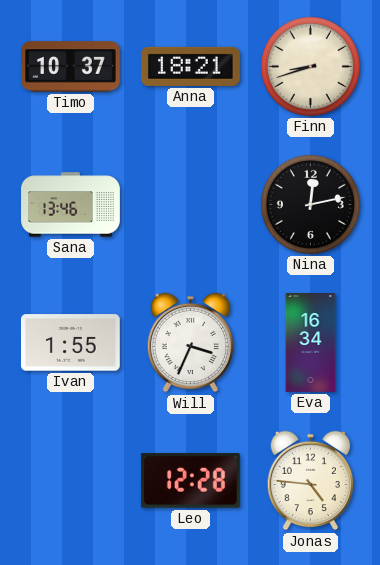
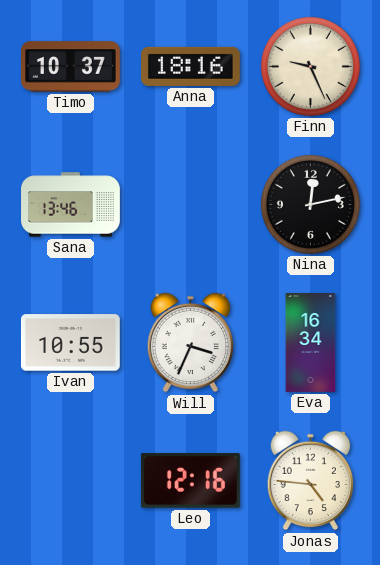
Anna: 18:21 -> 18:16
Finn: 8:42 -> 9:26
Ivan: 1:55 -> 10:55
Leo: 12:28 -> 12:16
